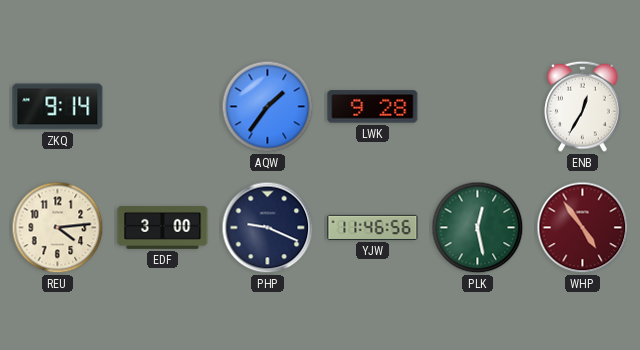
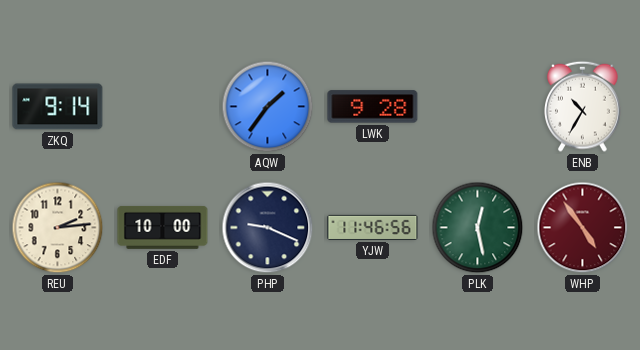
ENB: 12:35 -> 10:35
REU: 4:14 -> 2:14
EDF: 3:00 -> 10:00
